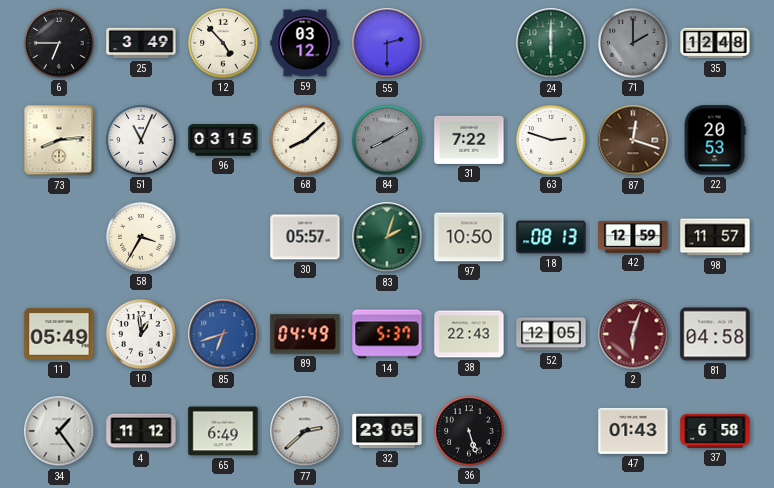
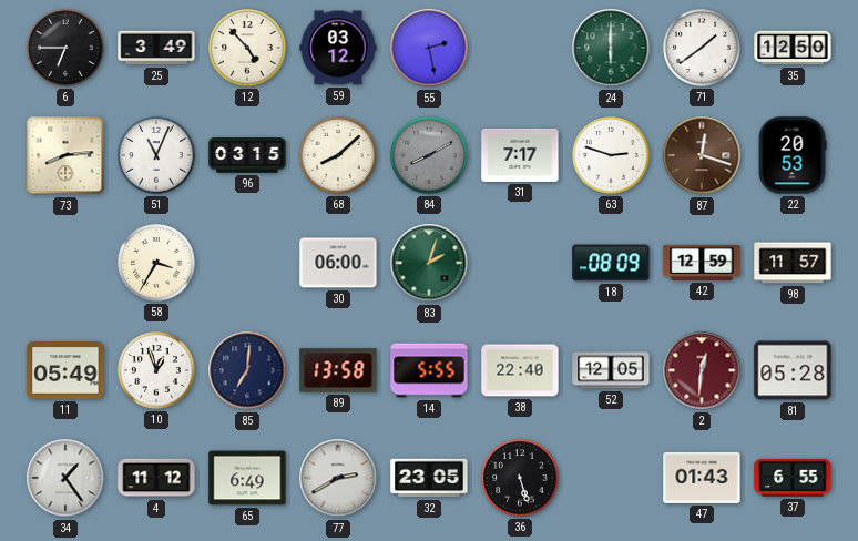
55: 2:30 -> 2:28
71: 2:00 -> 1:39
71 dial: grey -> white
35: 12:48 -> 12:50
31: 7:22 -> 7:17
30: 05:57 -> 06:00
97: 10:50 -> none
18: 08:13 -> 08:09
10: 12:59 -> 12:57
85: 6:42 -> 7:01
85 dial: blue -> navy
89: 04:49 -> 13:58
14: 5:37 -> 5:55
38: 22:43 -> 22:40
2: 6:03 -> 12:31
81: 04:58 -> 05:28
77: 2:38 -> 2:40
37: 6:58 -> 6:55
